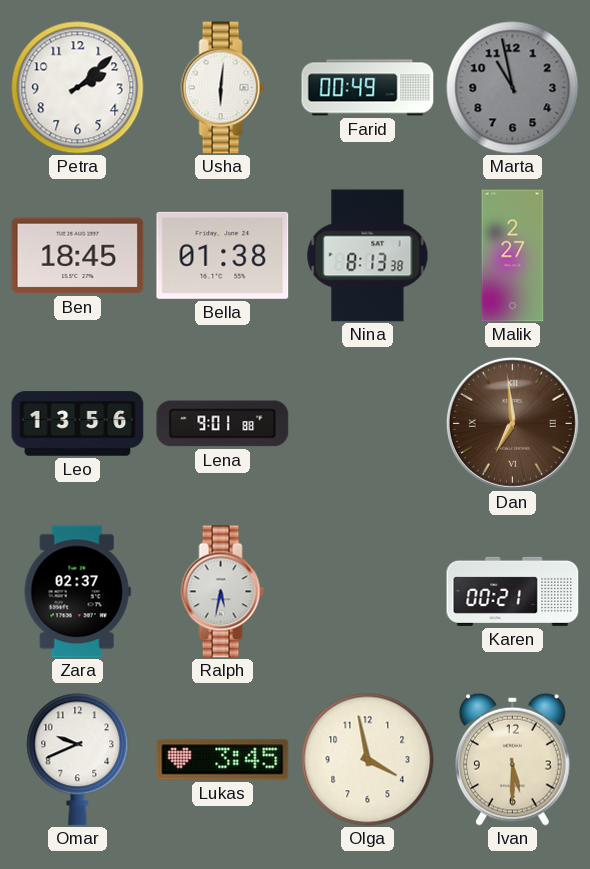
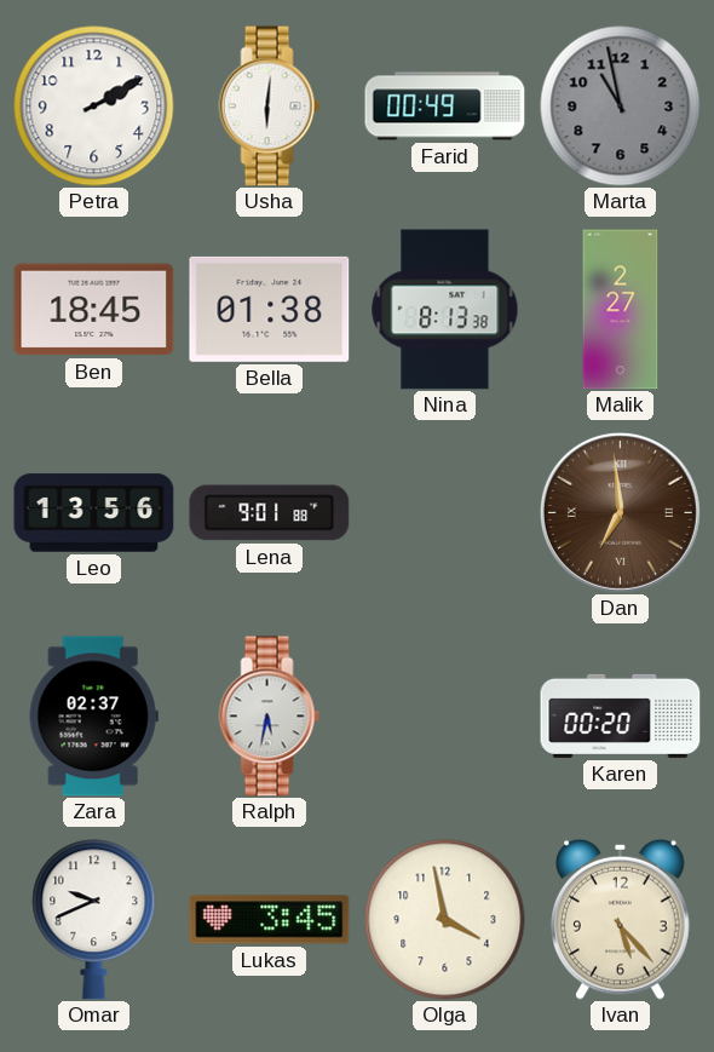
Petra: 2:08 -> 2:10
Karen: 00:21 -> 00:20
Ivan: 5:30 -> 5:23
